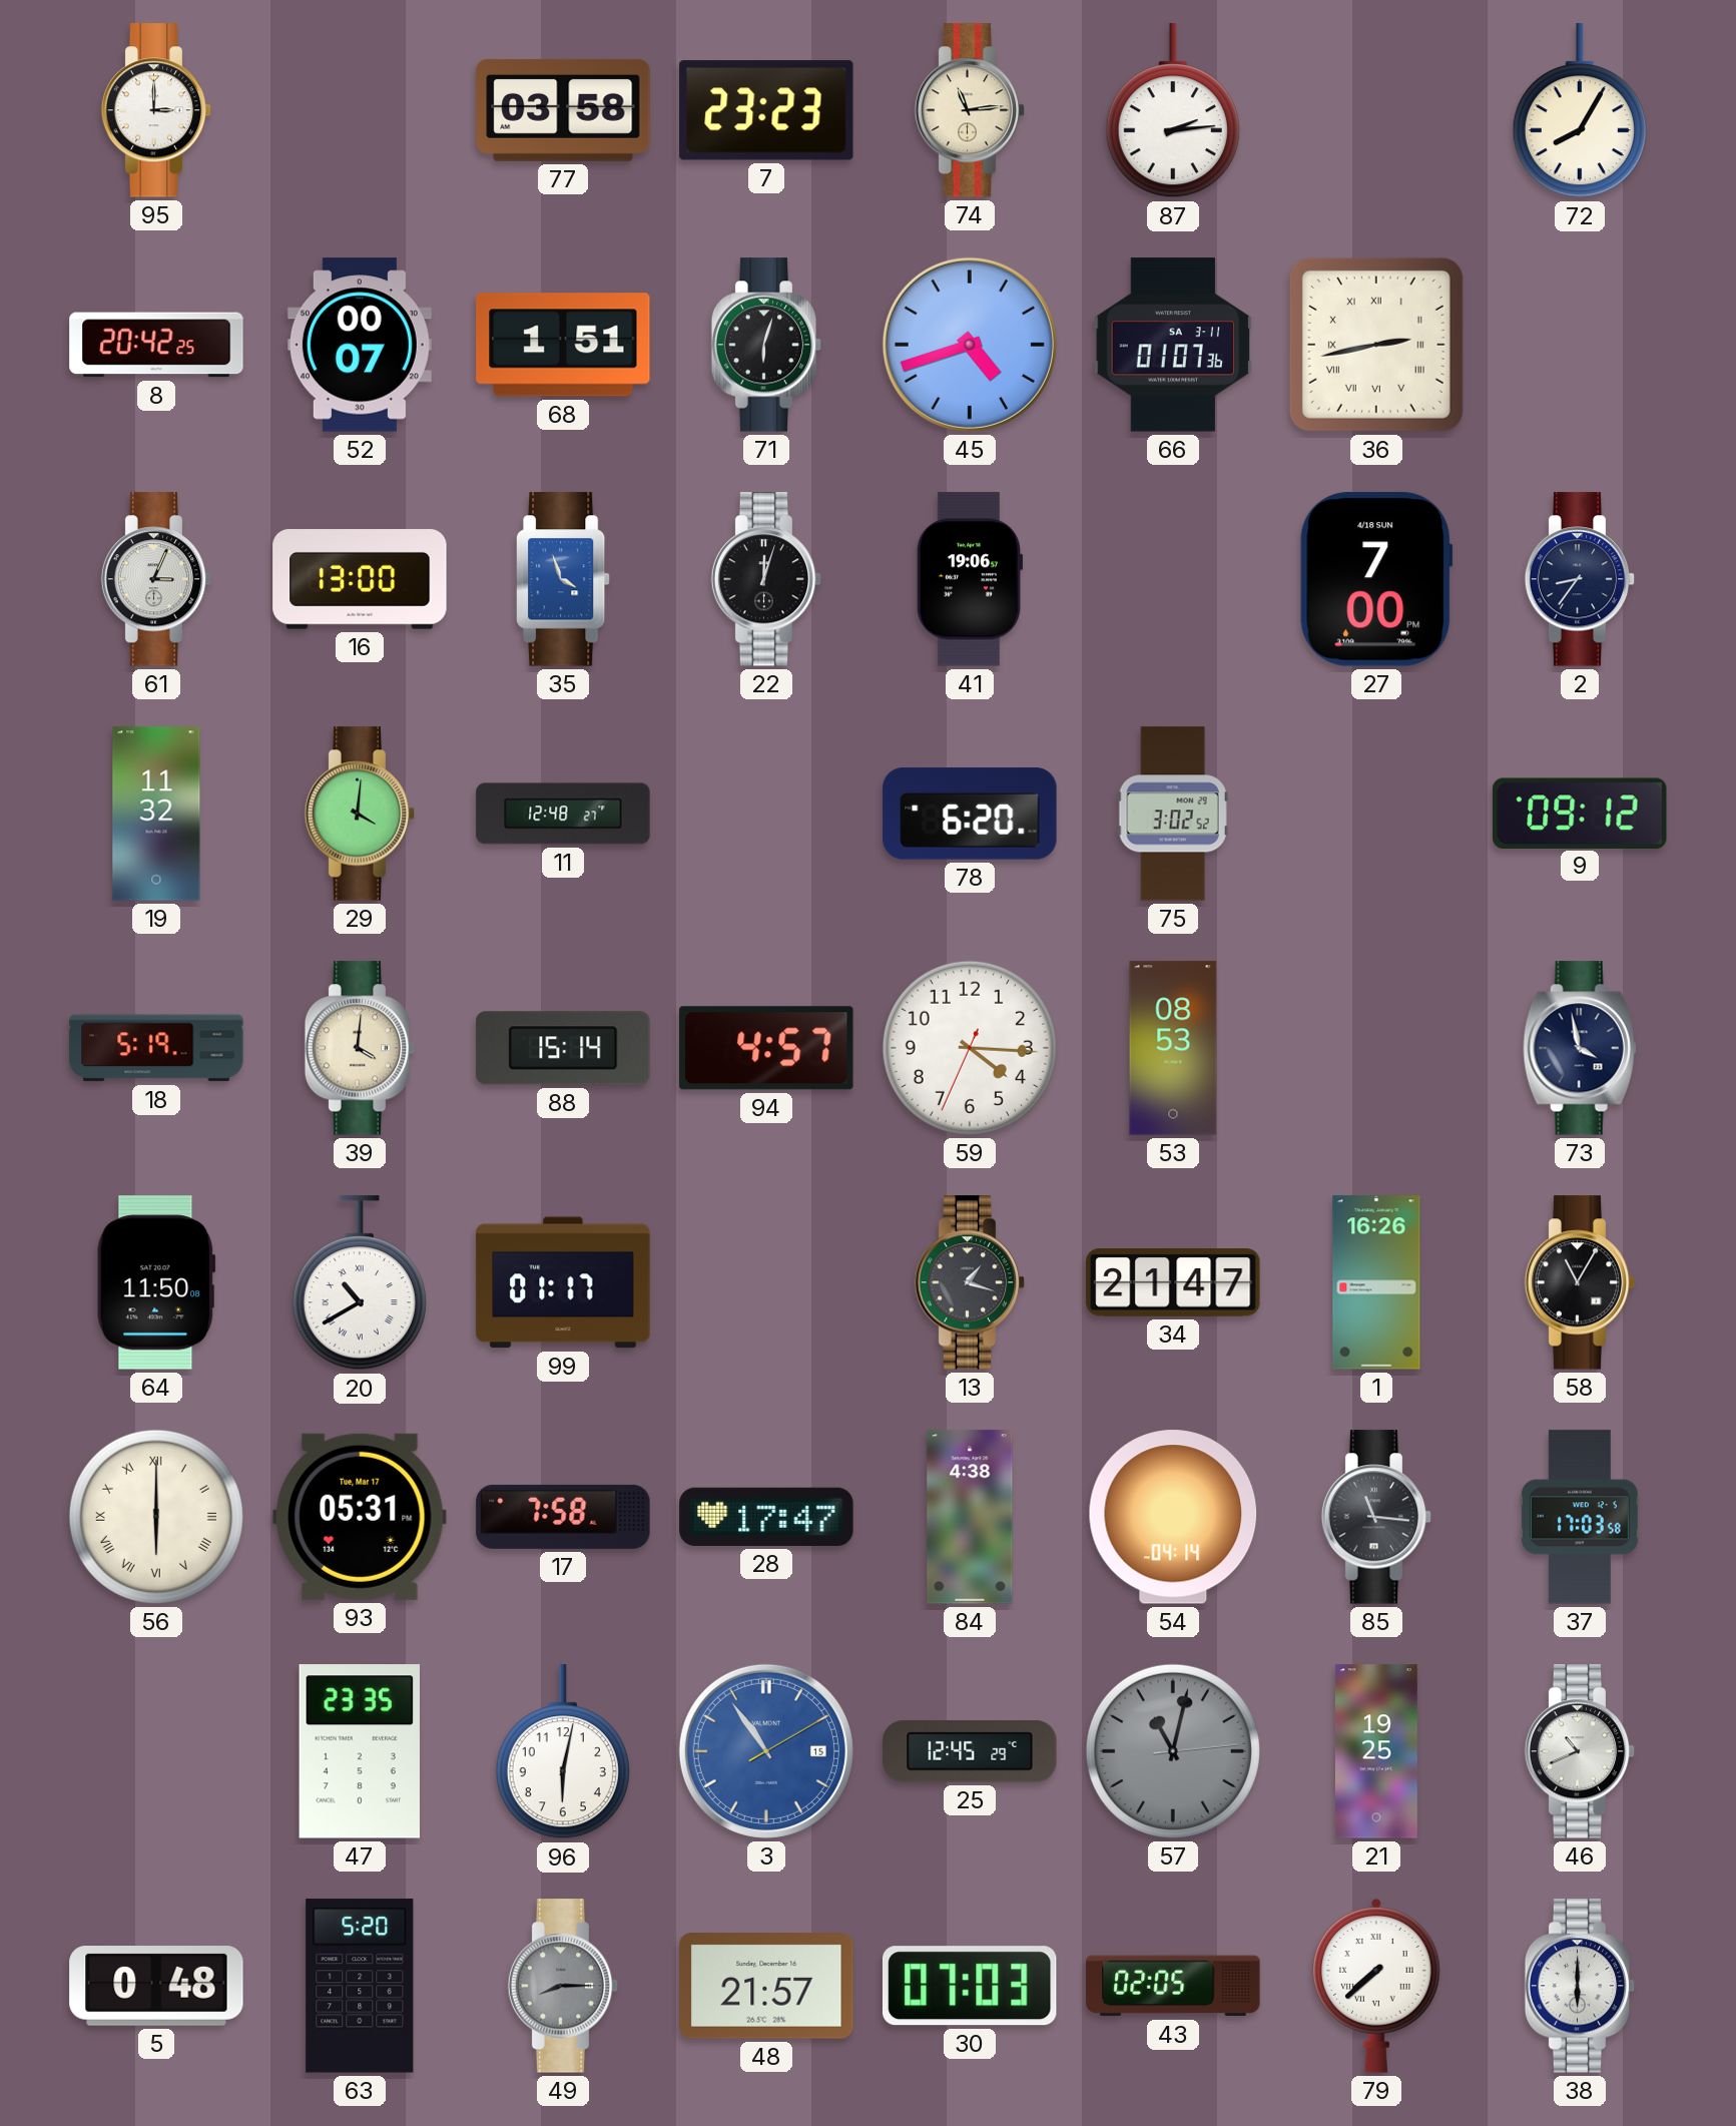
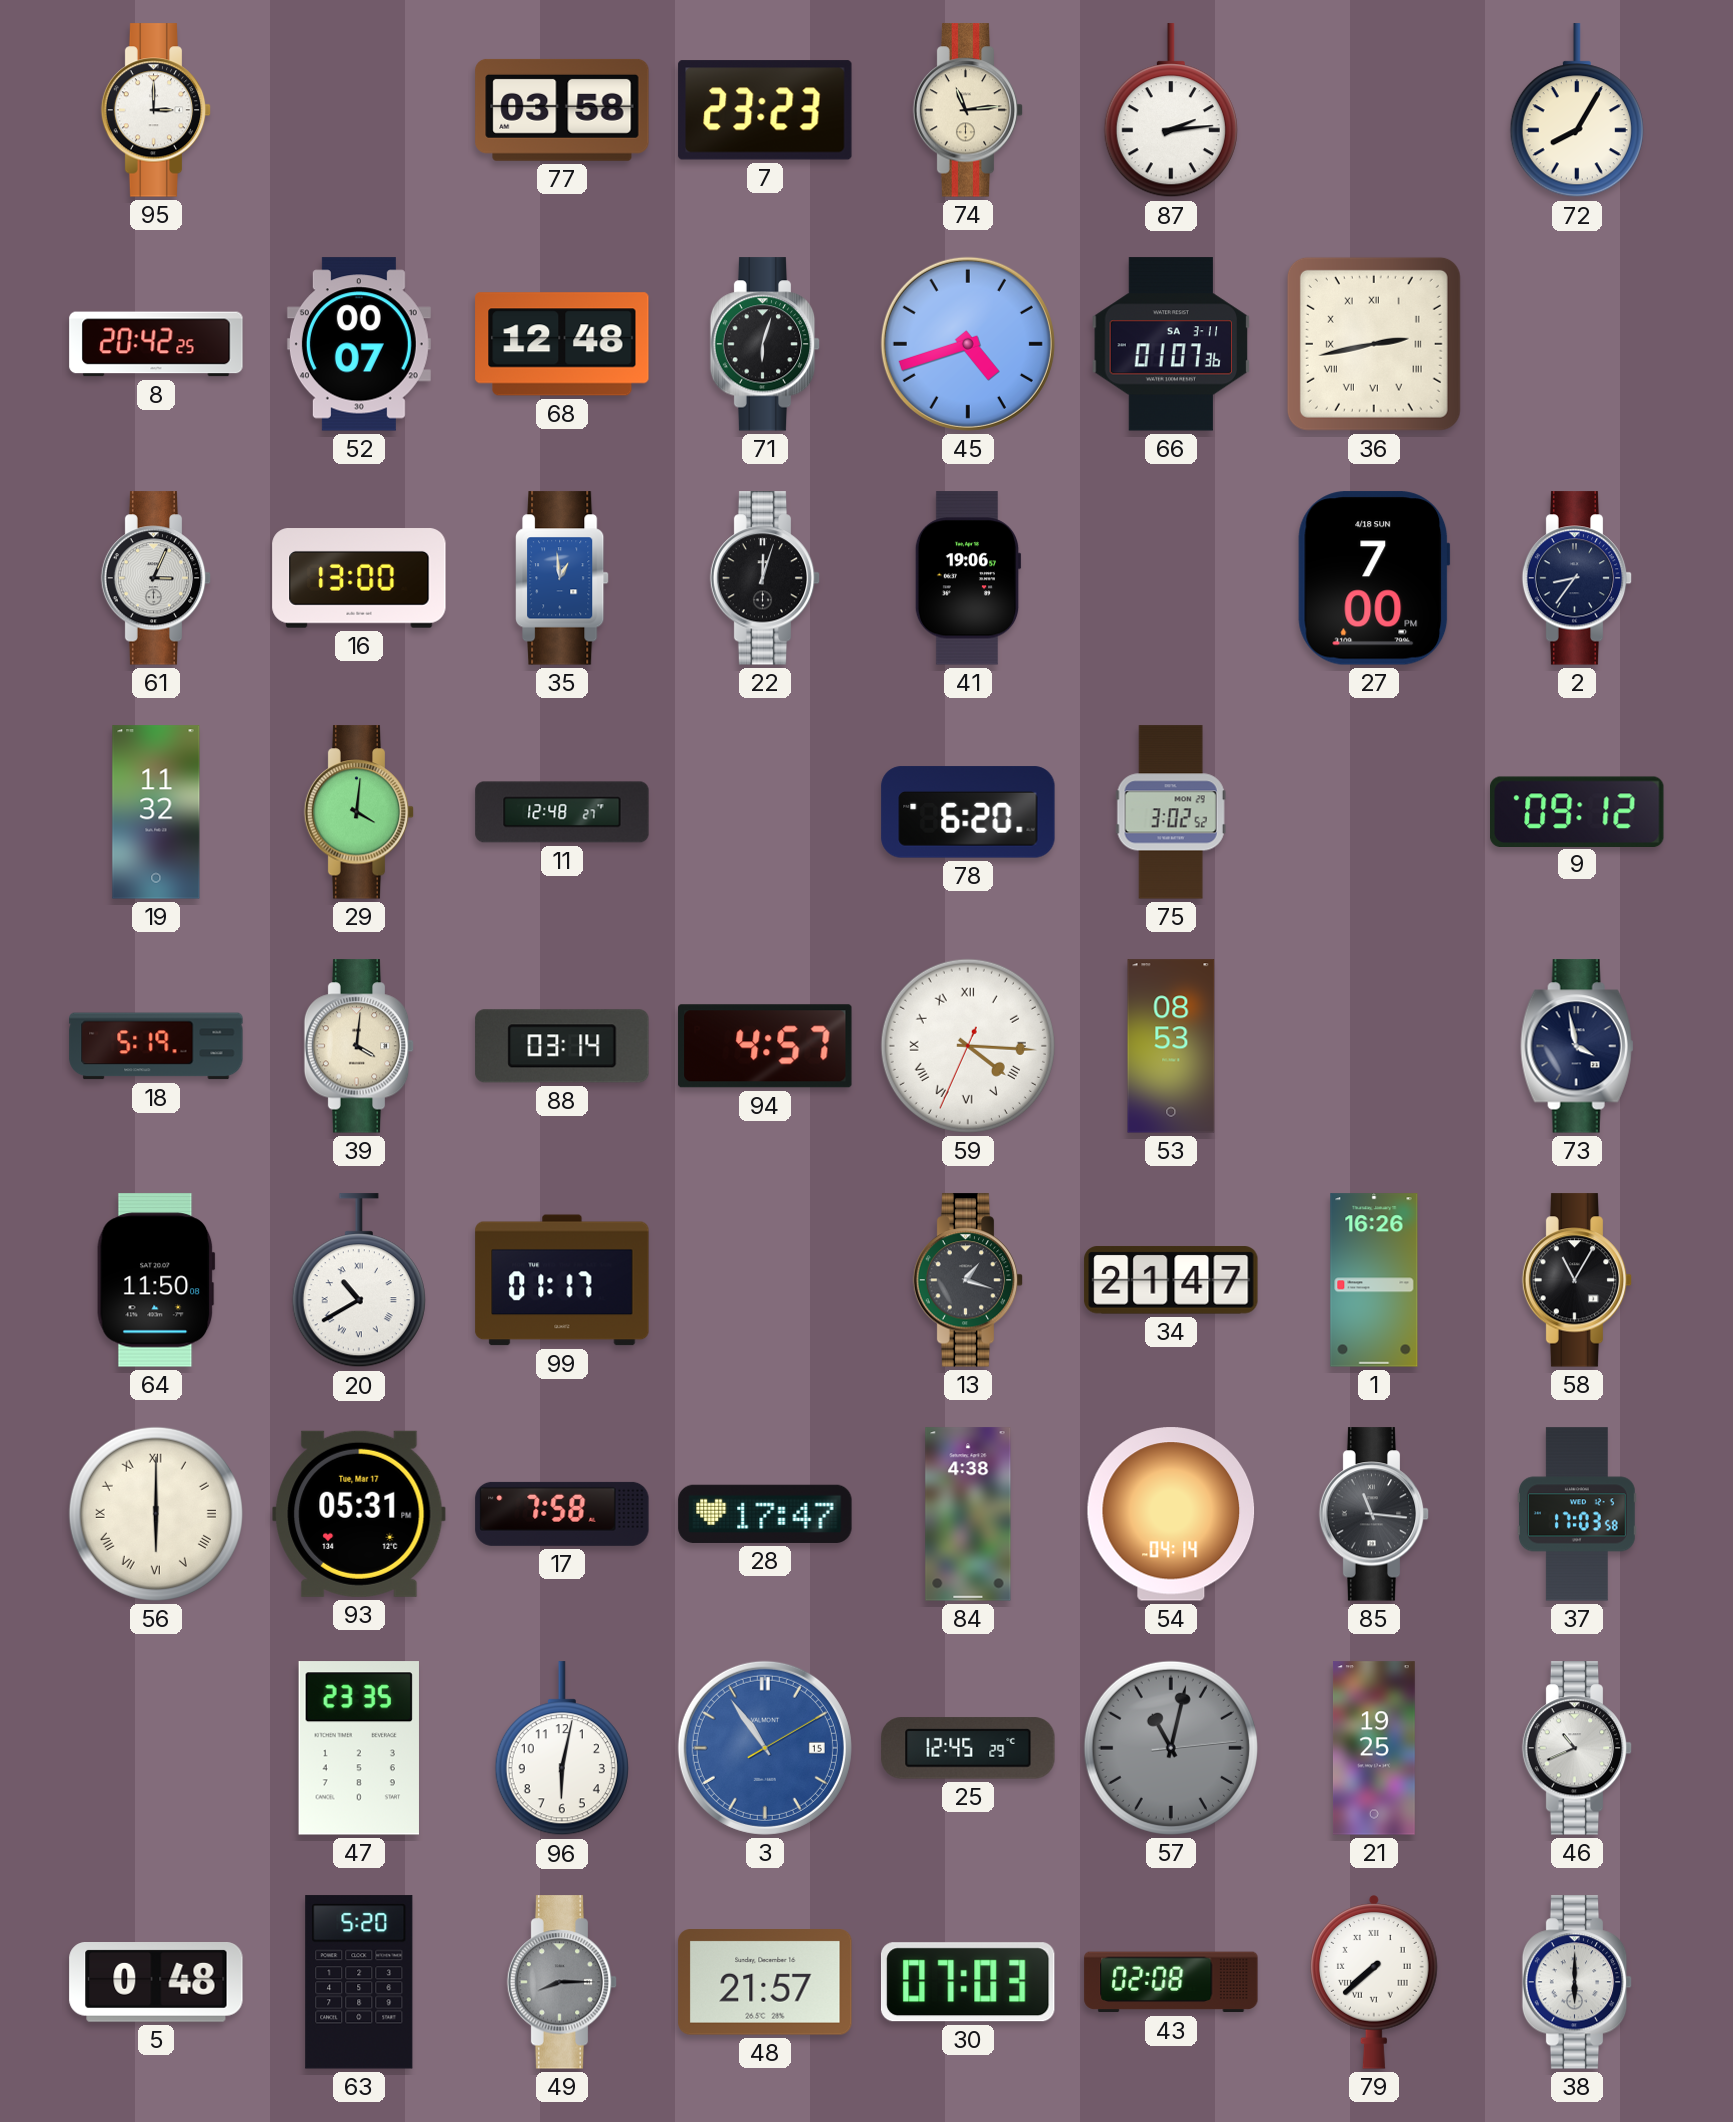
68: 1:51 -> 12:48
35: 3:57 -> 12:59
88: 15:14 -> 03:14
59 numerals: Arabic -> Roman
43: 02:05 -> 02:08
